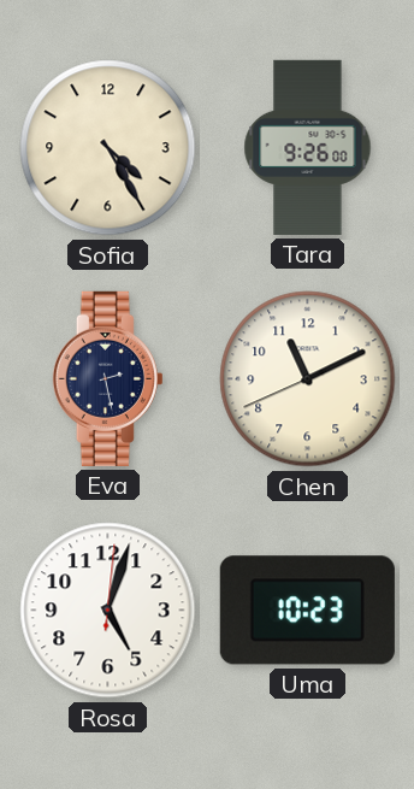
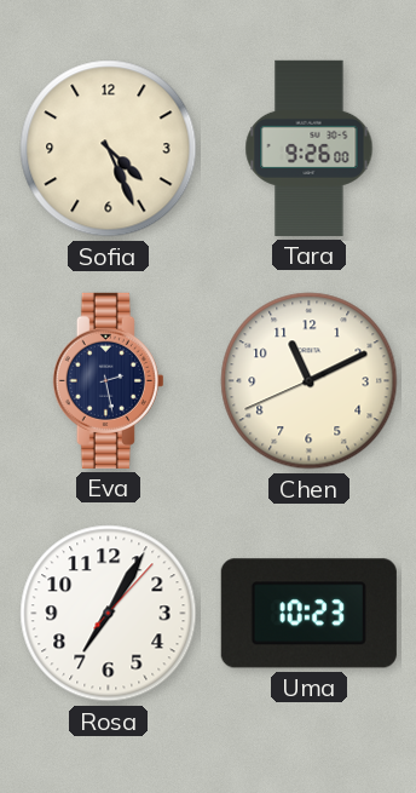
Sofia: 4:25 -> 4:26
Rosa: 5:03 -> 7:05
